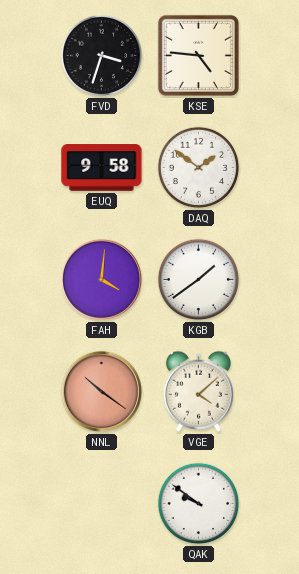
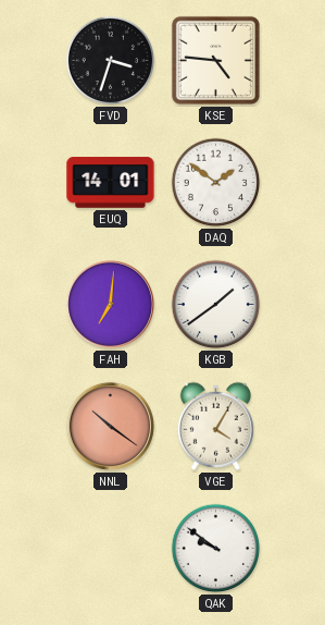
EUQ: 9:58 -> 14:01
FAH: 4:01 -> 7:01
VGE: 4:08 -> 4:05
